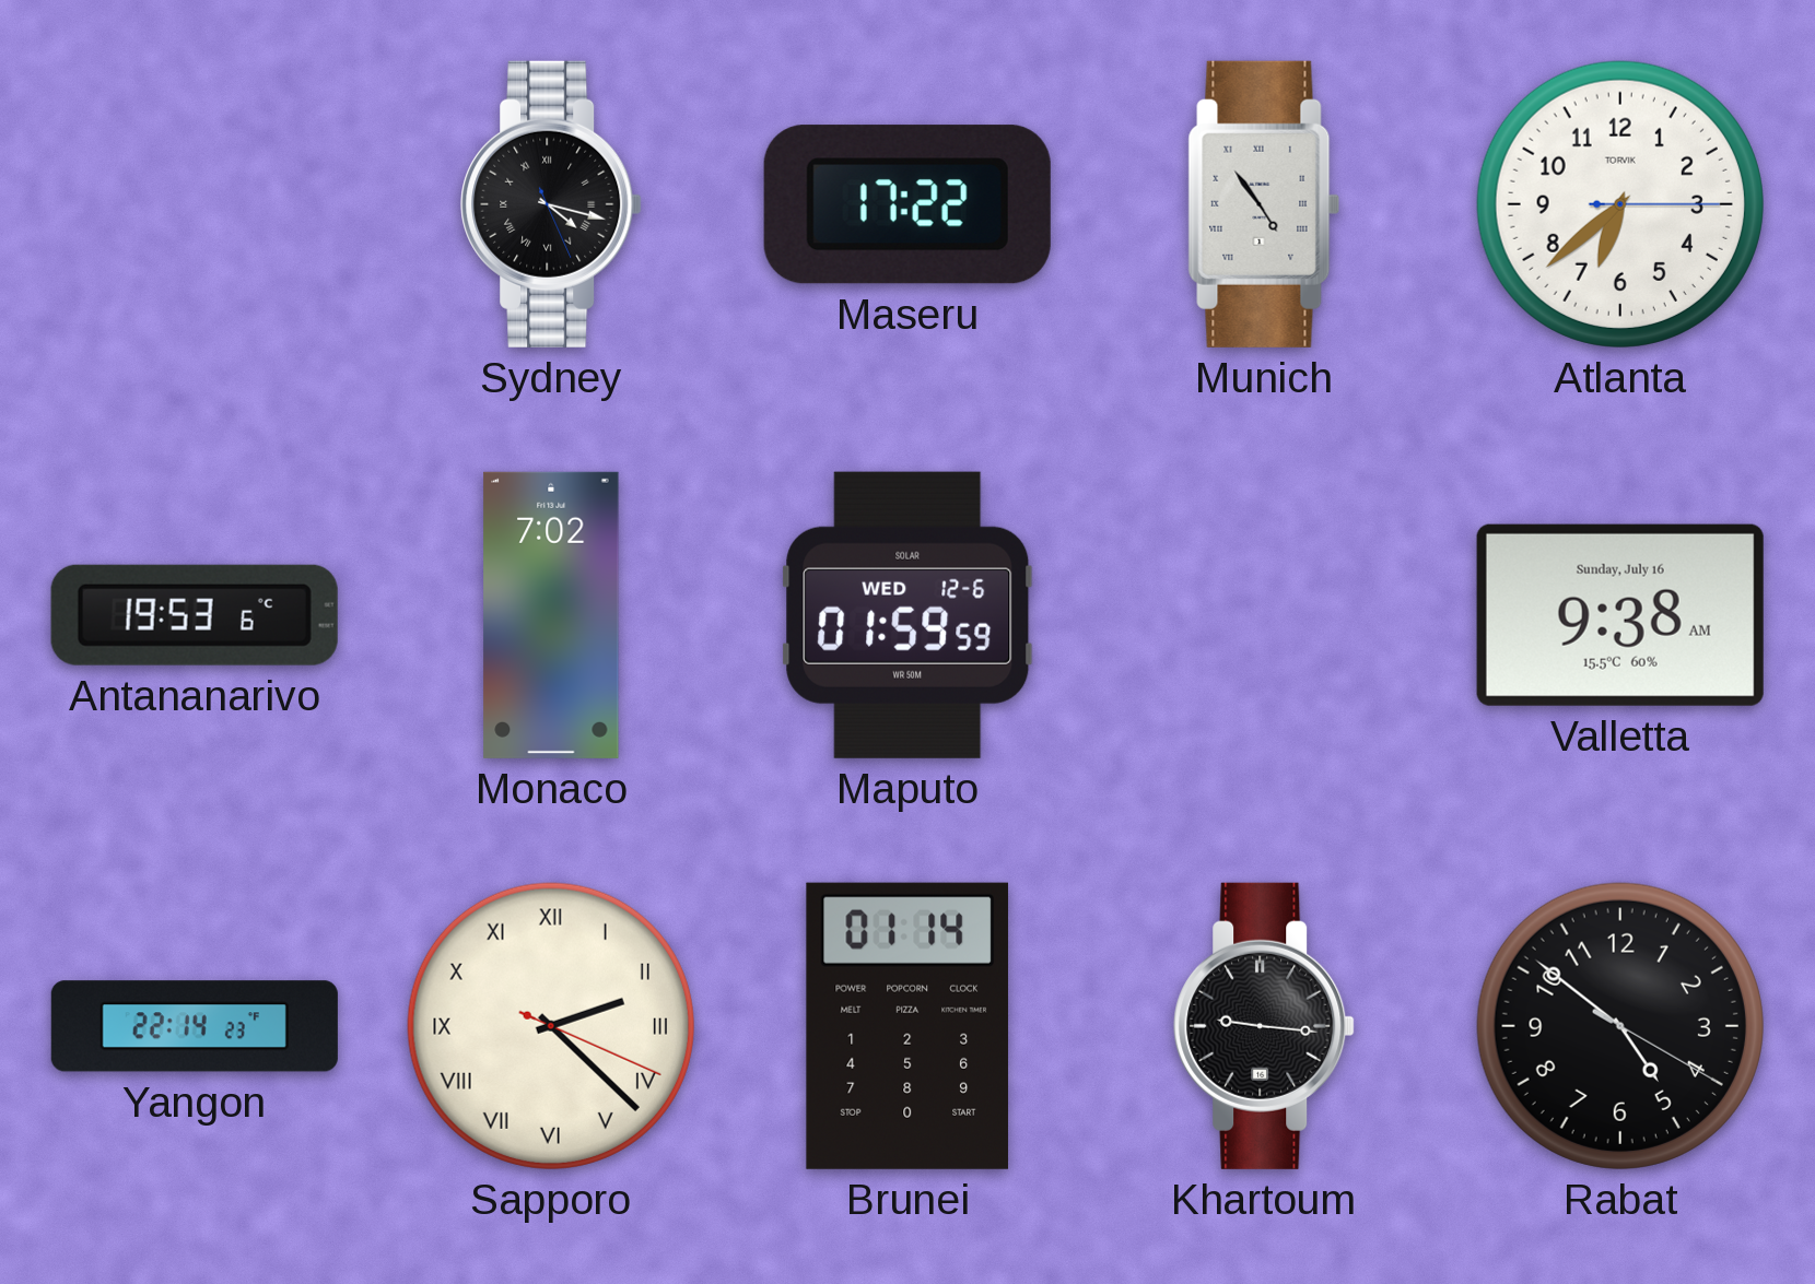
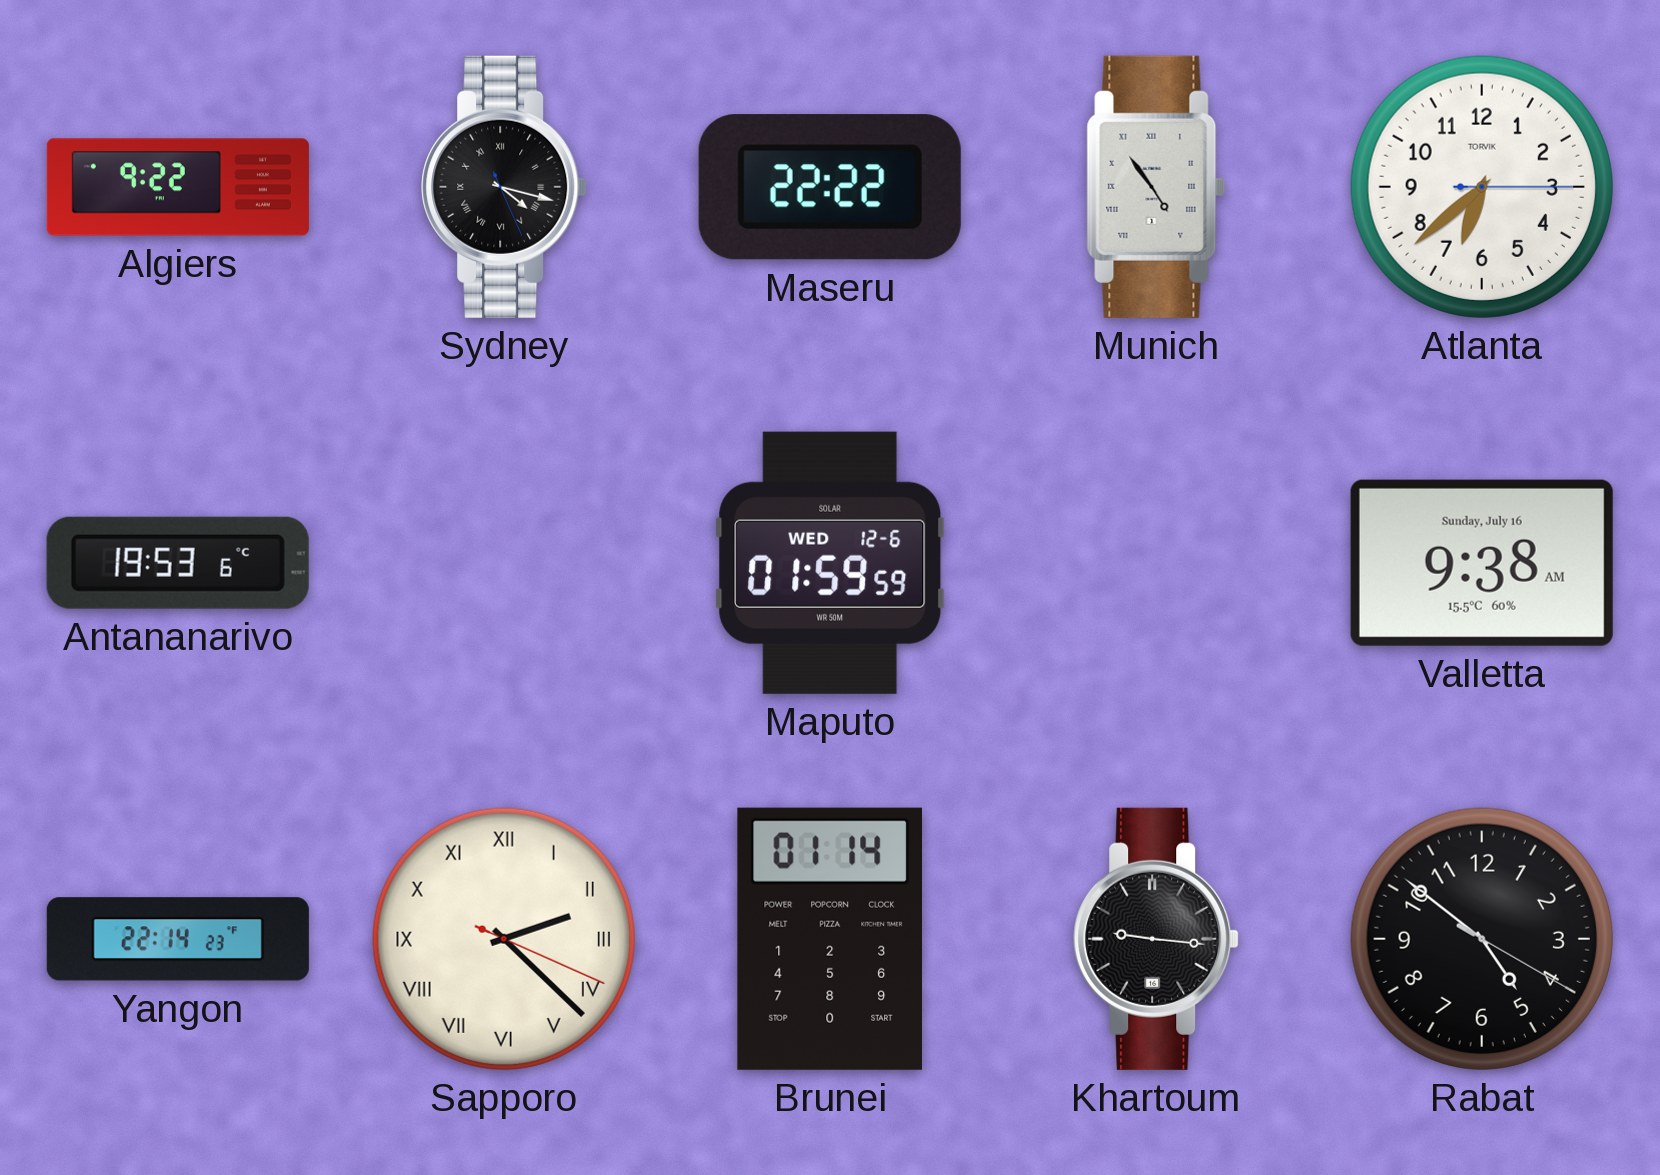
Algiers: none -> 9:22
Maseru: 17:22 -> 22:22
Monaco: 7:02 -> none
